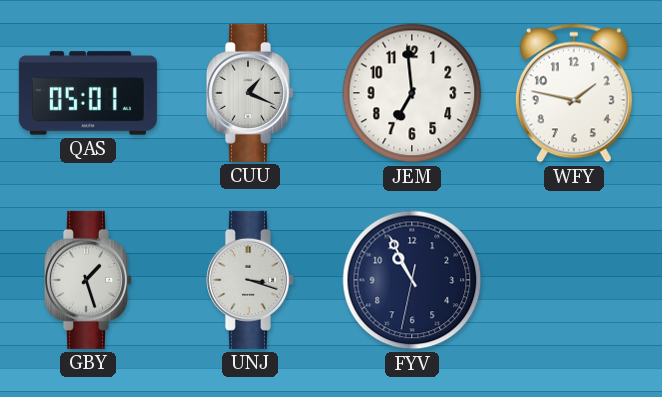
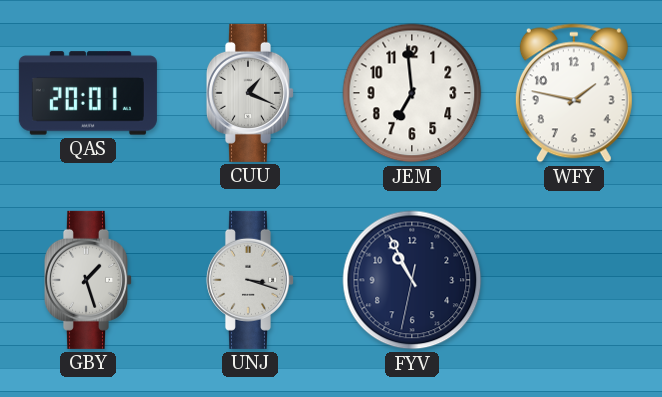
QAS: 05:01 -> 20:01
